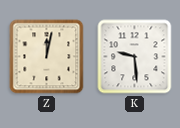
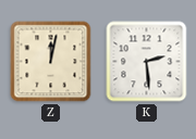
K: 9:29 -> 2:29
